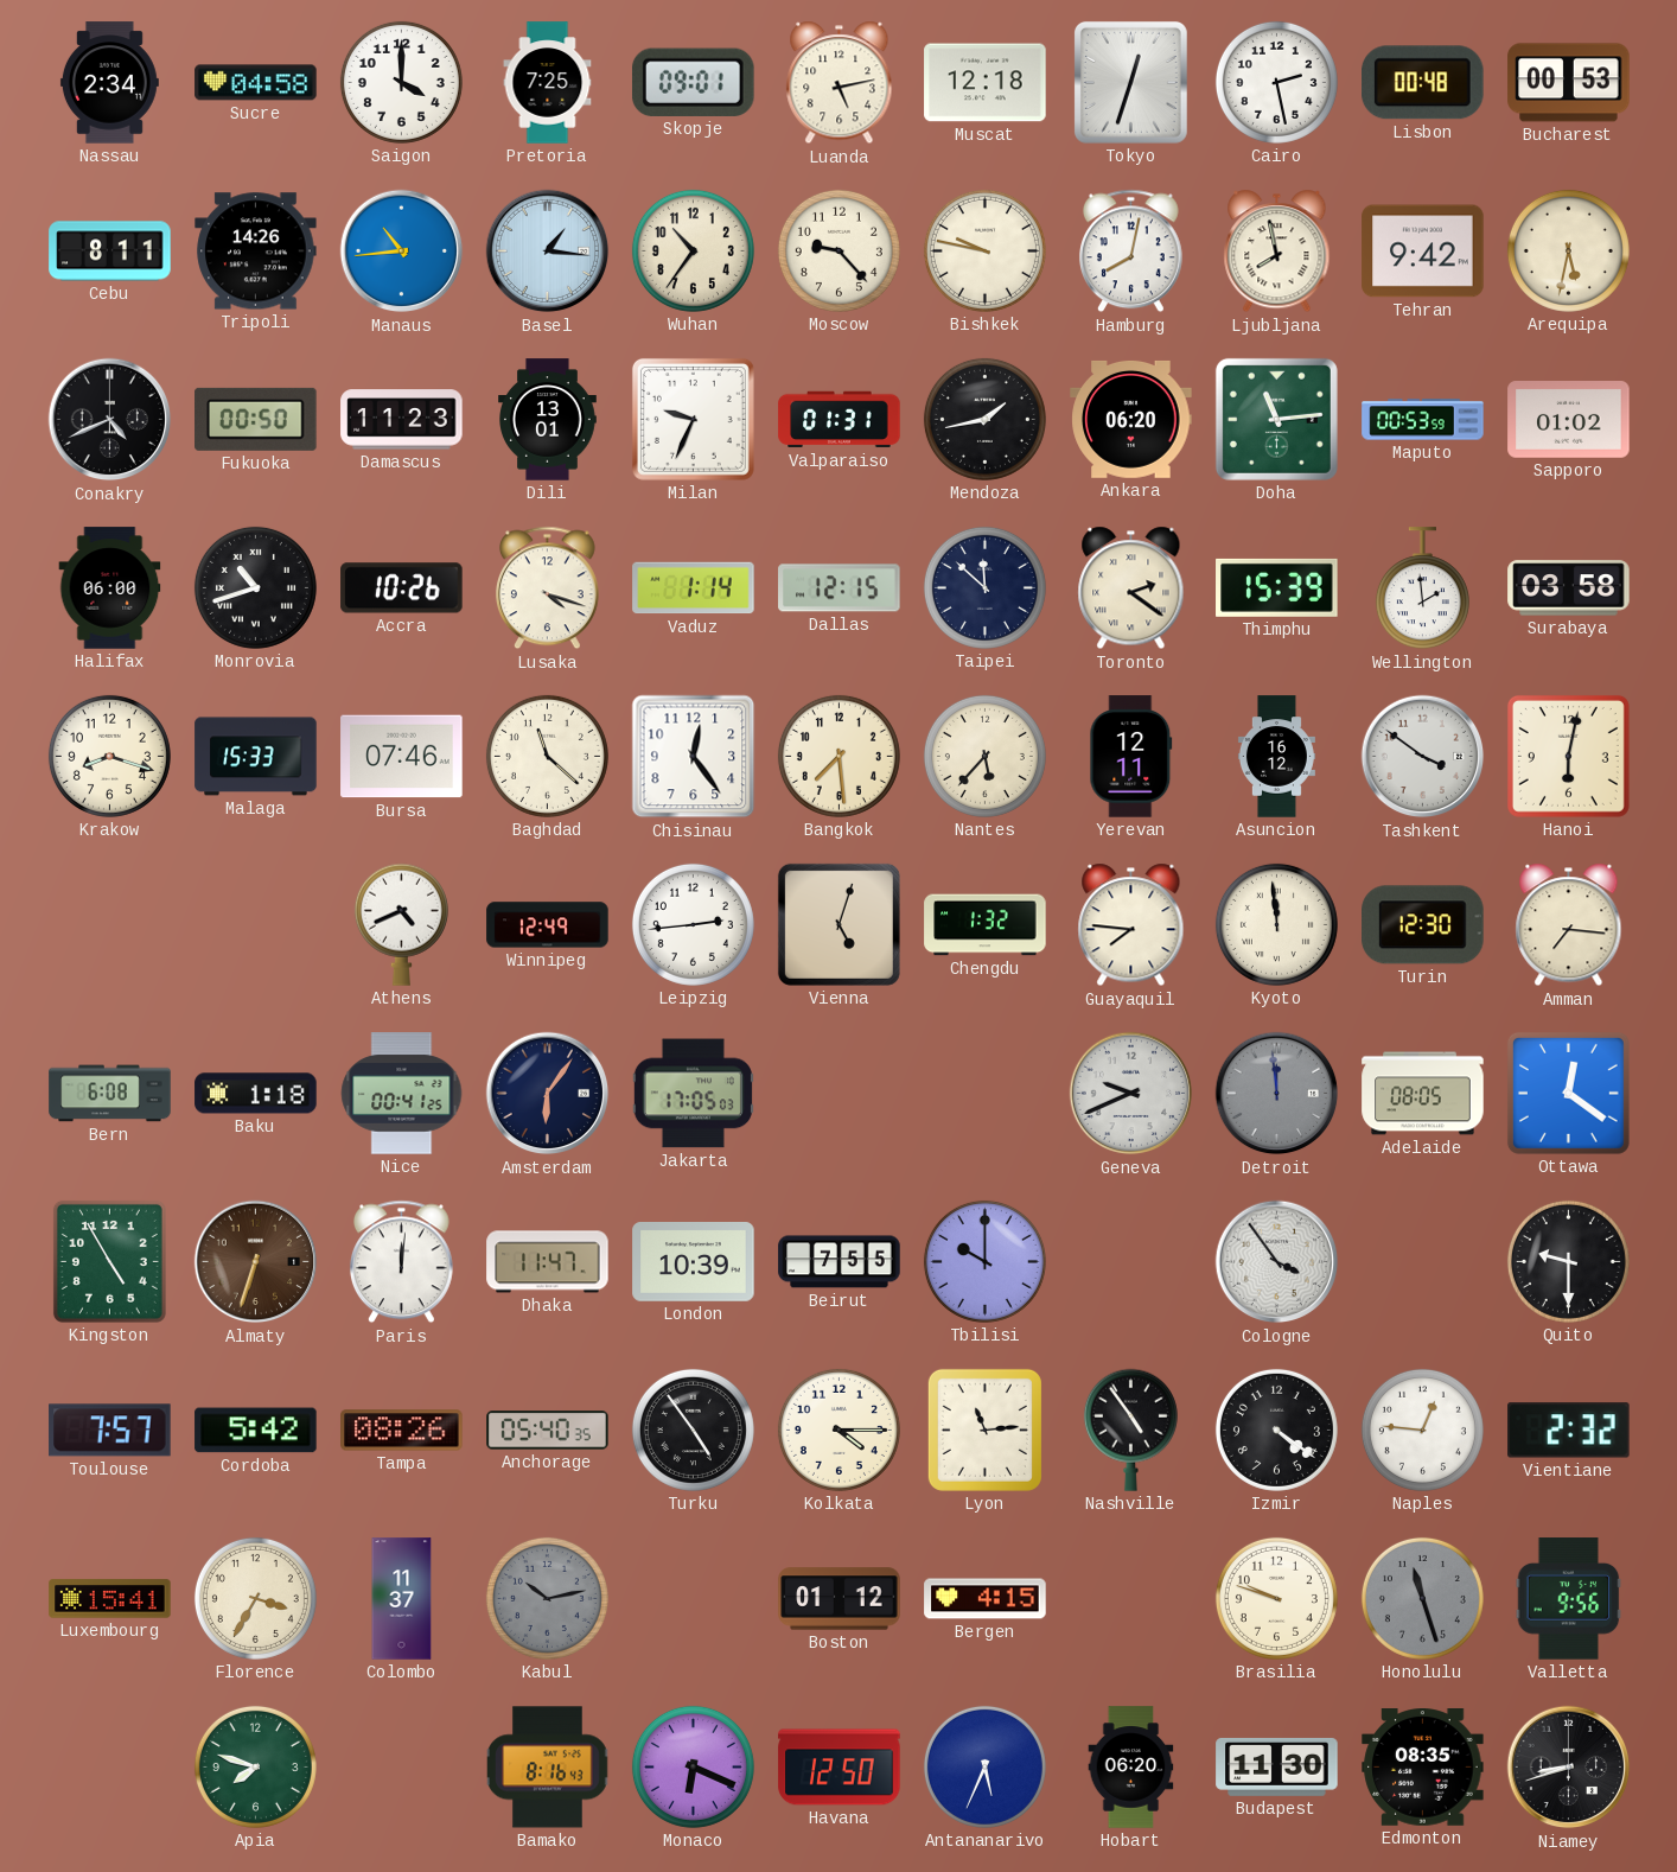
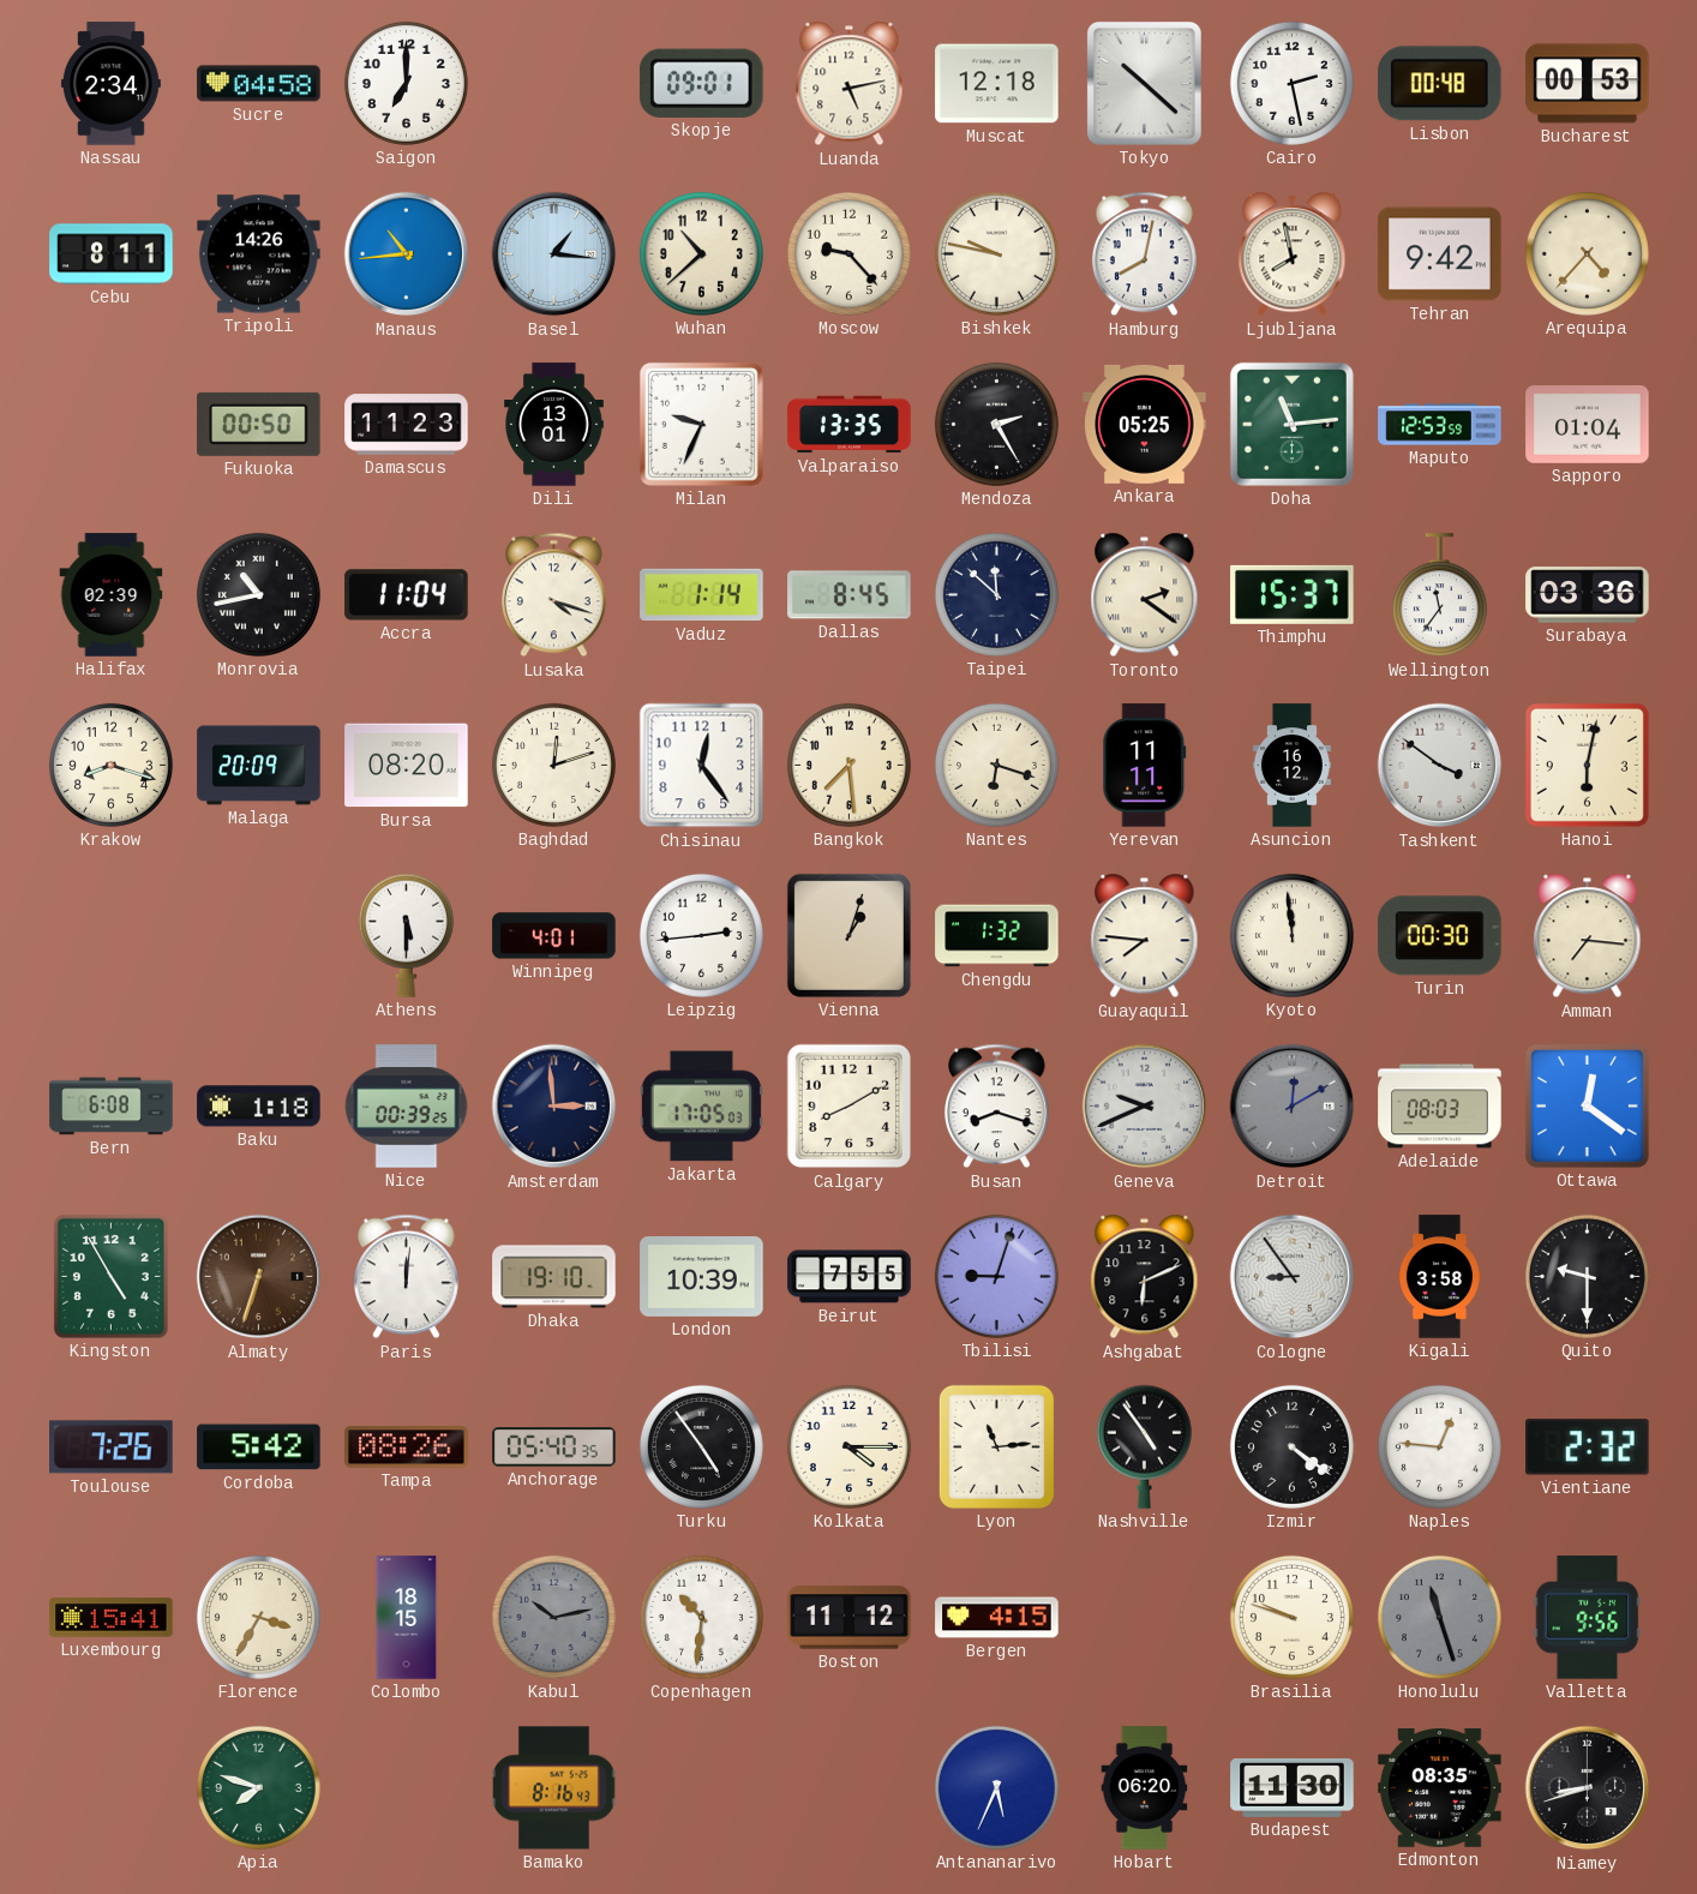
Saigon: 4:00 -> 7:00
Pretoria: 7:25 -> none
Tokyo: 12:33 -> 10:22
Wuhan: 10:36 -> 10:38
Arequipa: 5:32 -> 4:37
Conakry: 4:41 -> none
Valparaiso: 01:31 -> 13:35
Mendoza: 1:43 -> 2:25
Ankara: 06:20 -> 05:25
Maputo: 00:53 -> 12:53
Sapporo: 01:02 -> 01:04
Halifax: 06:00 -> 02:39
Monrovia: 10:42 -> 10:43
Accra: 10:26 -> 11:04
Dallas: 12:15 -> 8:45
Thimphu: 15:39 -> 15:37
Wellington: 1:59 -> 11:36
Surabaya: 03:58 -> 03:36
Malaga: 15:33 -> 20:09
Bursa: 07:46 -> 08:20
Baghdad: 11:22 -> 12:12
Nantes: 5:37 -> 6:18
Yerevan: 12:11 -> 11:11
Athens: 4:41 -> 5:30
Winnipeg: 12:49 -> 4:01
Vienna: 5:03 -> 1:03
Turin: 12:30 -> 00:30
Nice: 00:41 -> 00:39
Amsterdam: 6:06 -> 2:59
Calgary: none -> 8:10
Busan: none -> 8:18
Detroit: 11:59 -> 12:10
Adelaide: 08:05 -> 08:03
Dhaka: 11:47 -> 19:10
Tbilisi: 10:00 -> 9:03
Ashgabat: none -> 6:11
Cologne: 3:54 -> 8:54
Kigali: none -> 3:58
Toulouse: 7:57 -> 7:26
Colombo: 11:37 -> 18:15
Copenhagen: none -> 10:31
Boston: 01:12 -> 11:12
Monaco: 6:19 -> none
Havana: 12:50 -> none
